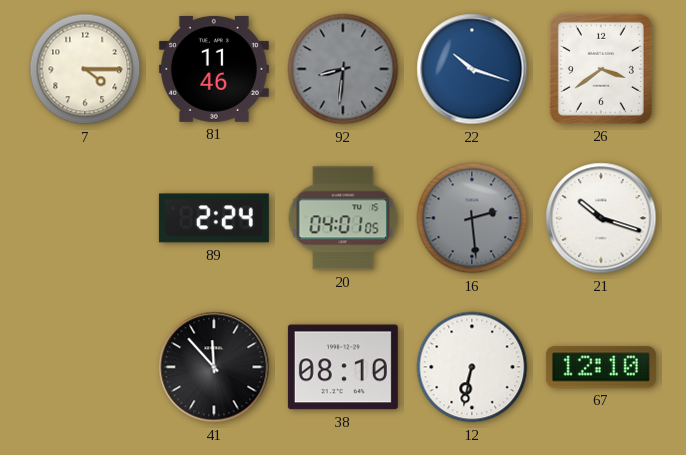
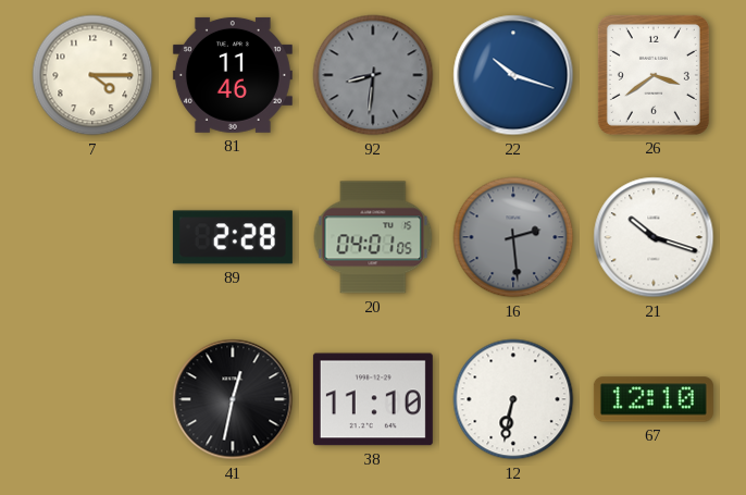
89: 2:24 -> 2:28
41: 11:53 -> 12:32
38: 08:10 -> 11:10
